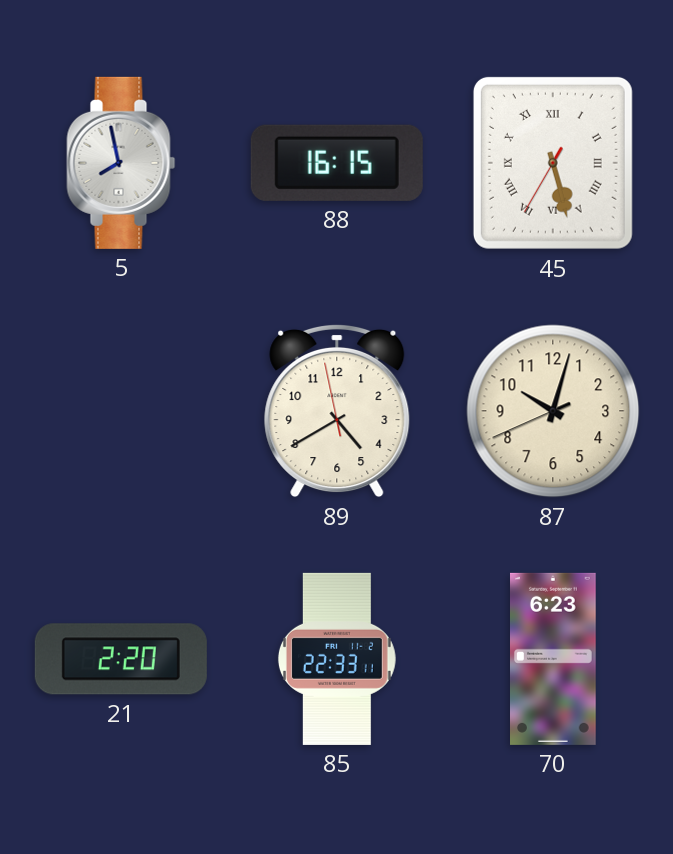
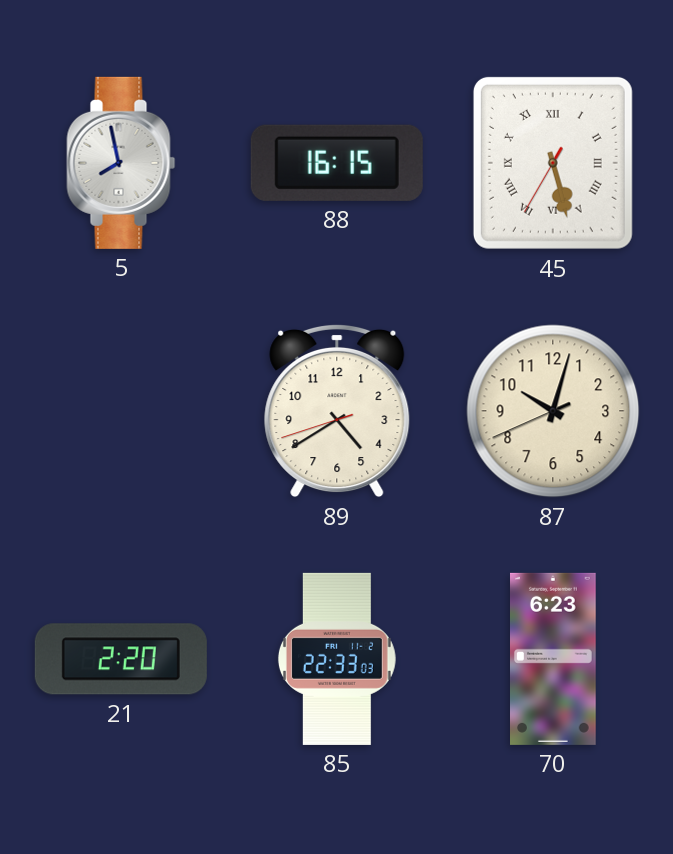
89: 4:39:58 -> 4:39:42
85: 22:33:11 -> 22:33:03
